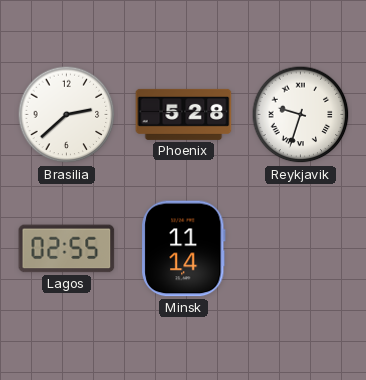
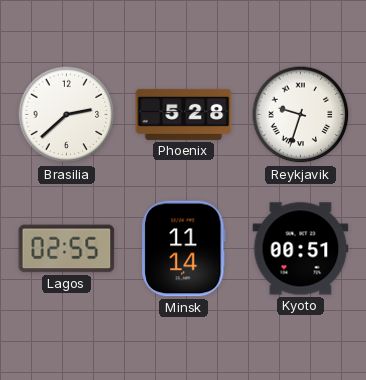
Kyoto: none -> 00:51
